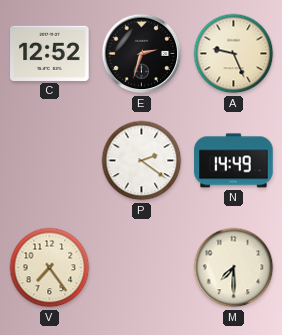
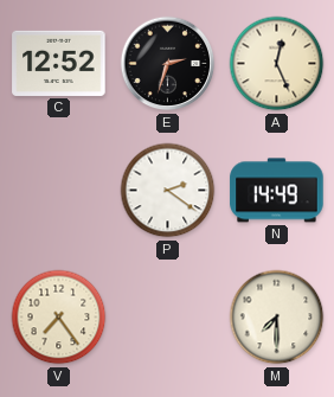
A: 9:26 -> 12:26
